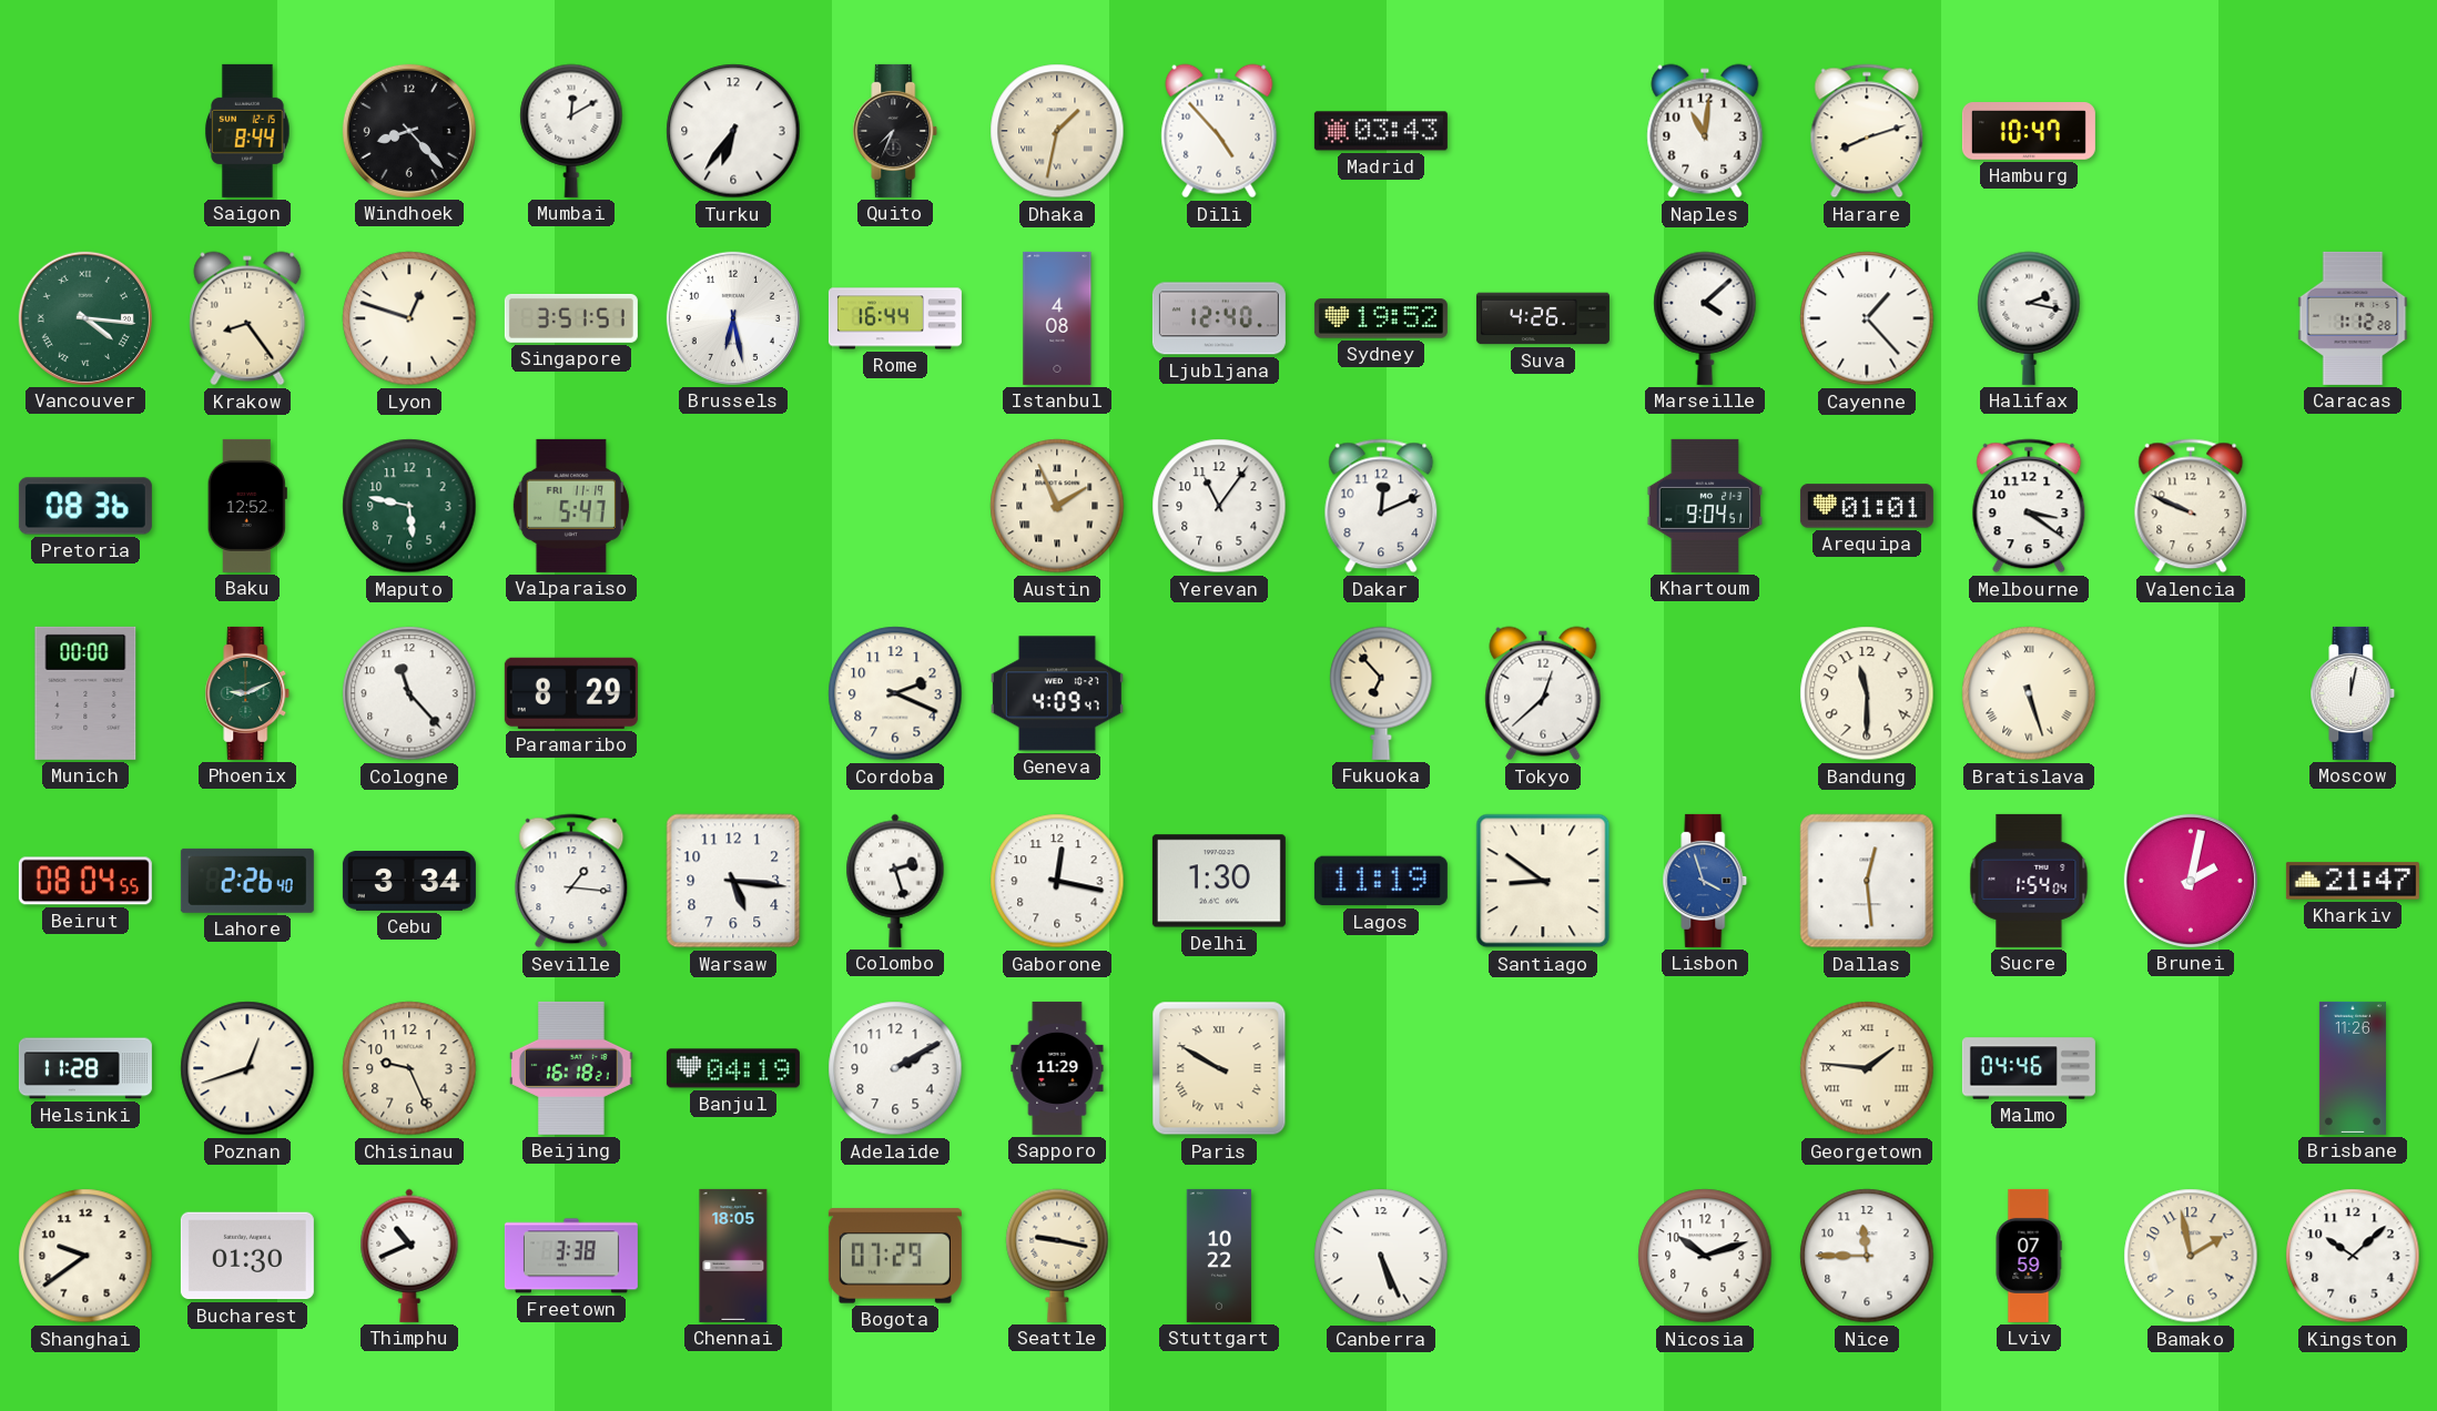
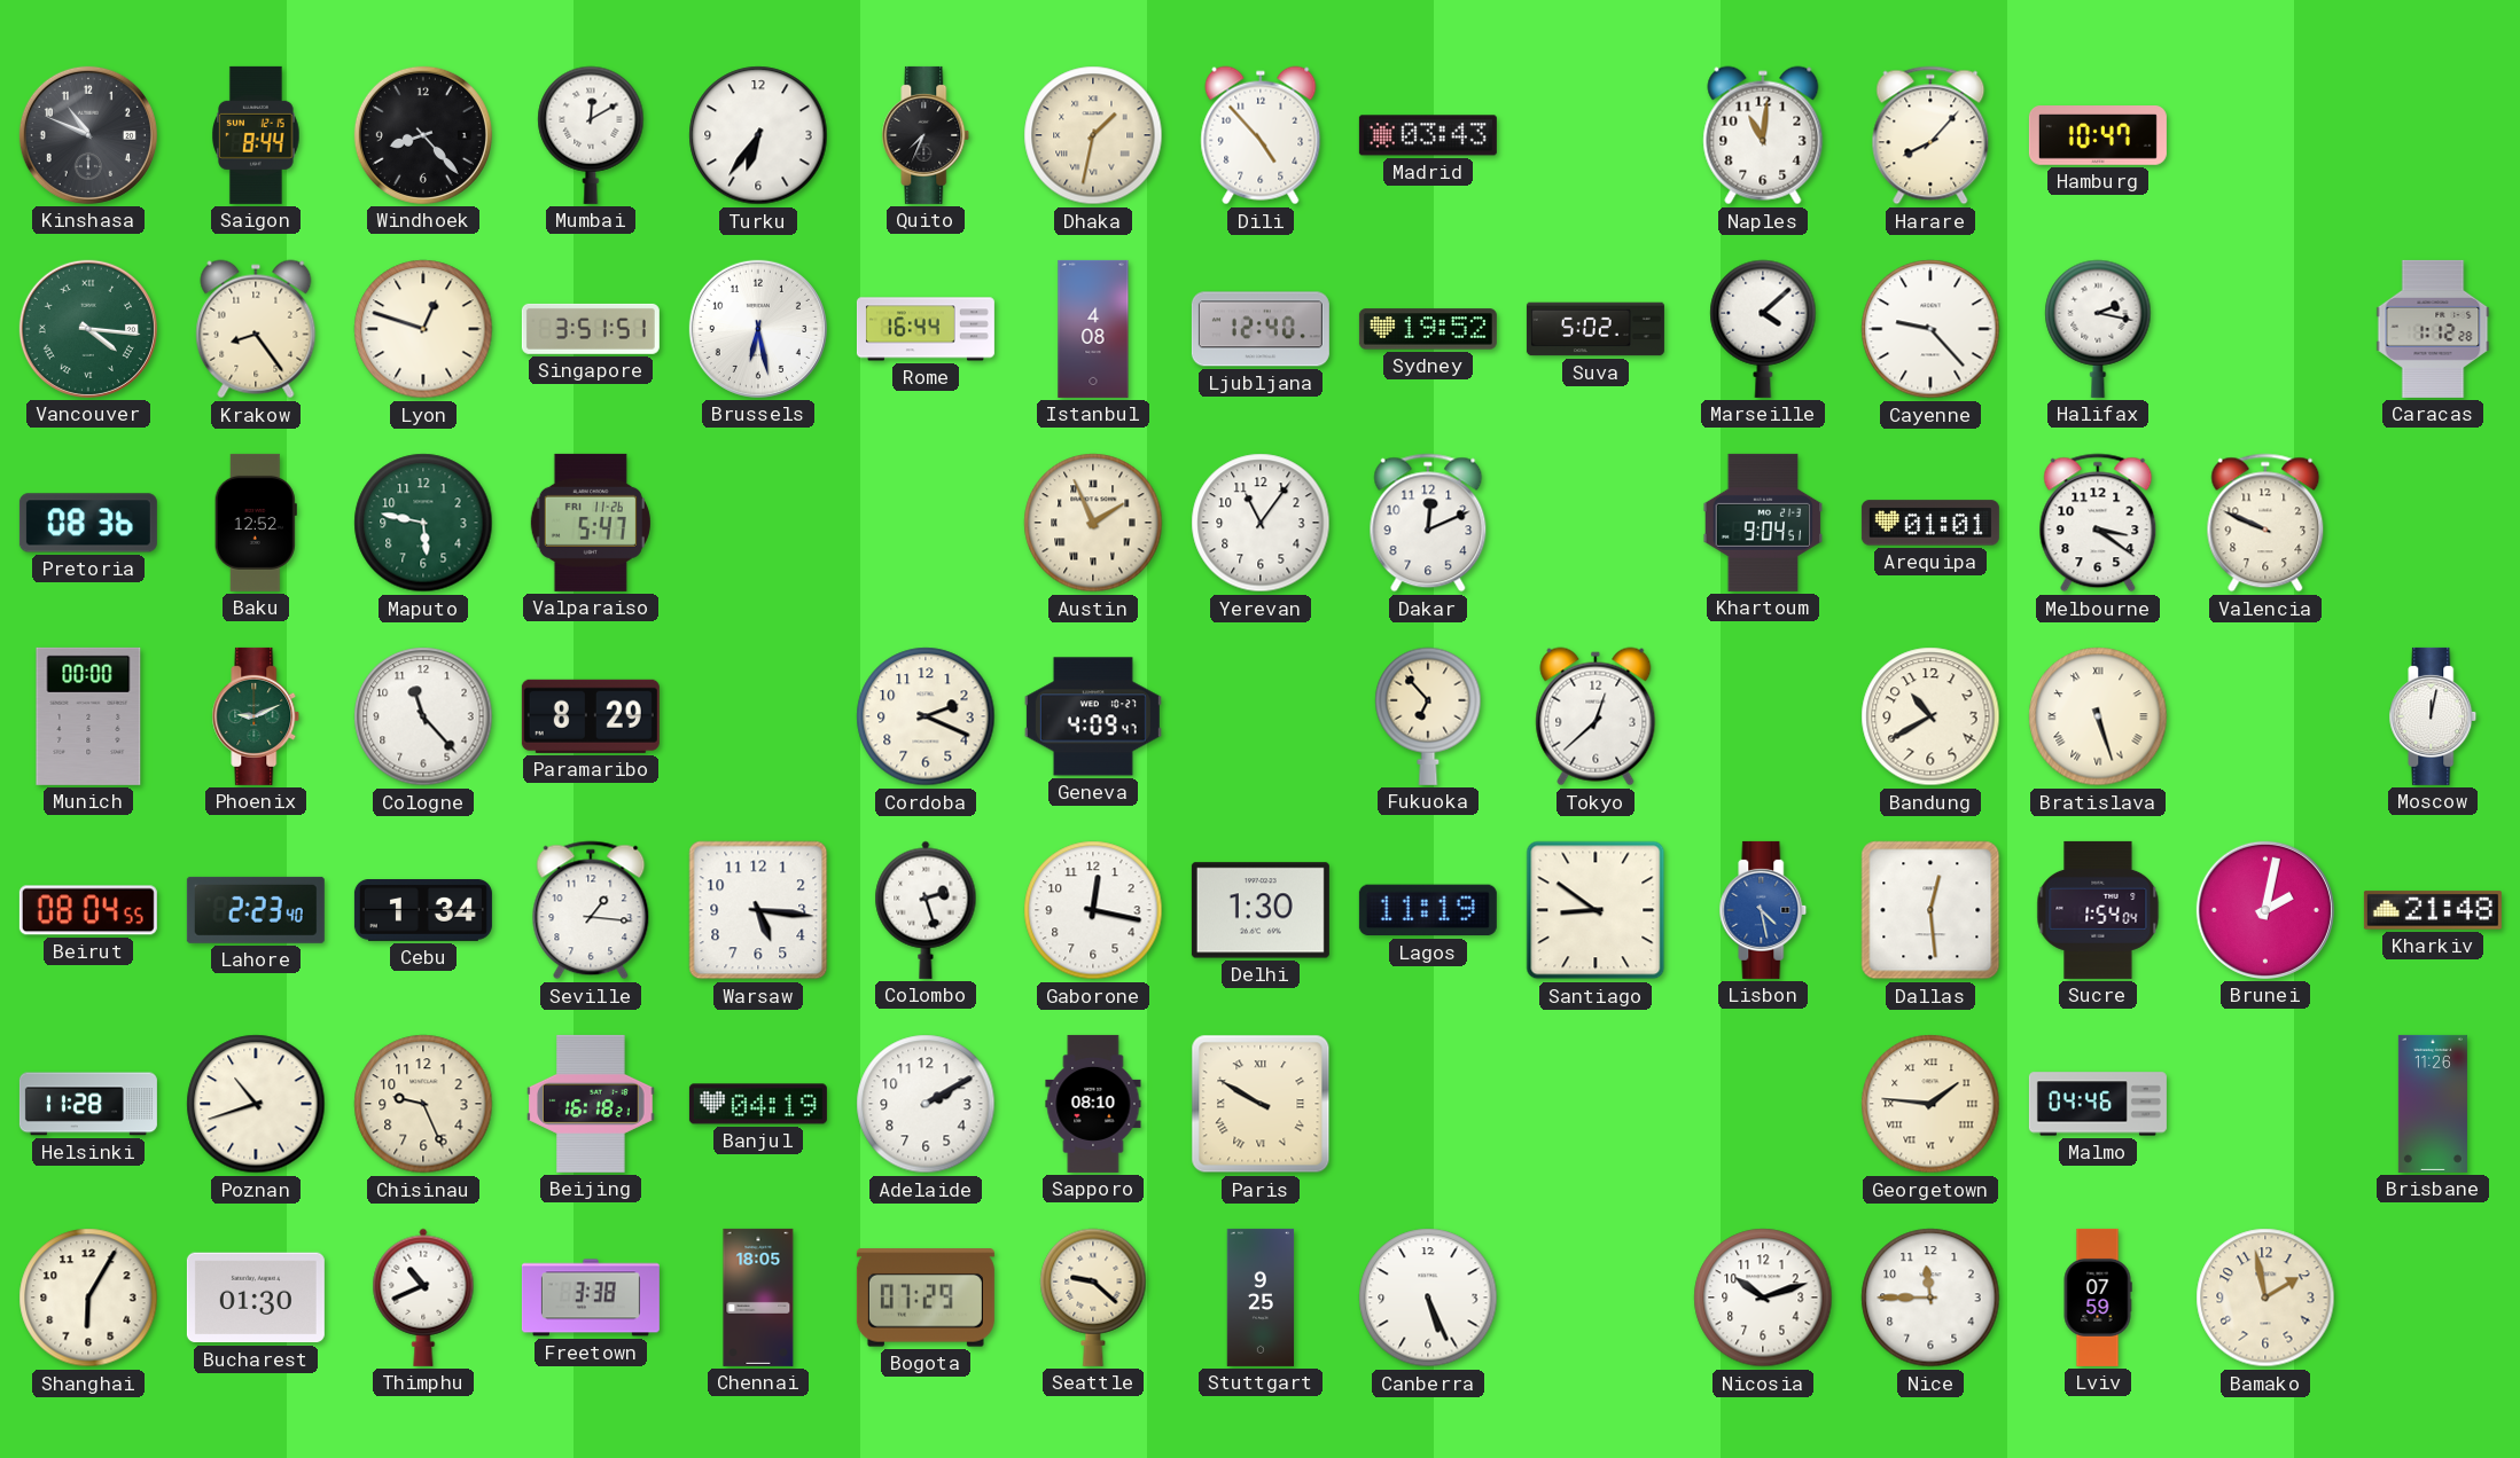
Kinshasa: none -> 10:49
Harare: 8:12 -> 8:07
Suva: 4:26 -> 5:02
Cayenne: 1:23 -> 9:23
Valparaiso date: FRI 11-19 -> FRI 11-26
Bandung: 11:30 -> 10:40
Lahore: 2:26 -> 2:23
Cebu: 3:34 -> 1:34
Lisbon: 3:57 -> 4:28
Kharkiv: 21:47 -> 21:48
Poznan: 12:42 -> 10:42
Sapporo: 11:29 -> 08:10
Shanghai: 9:39 -> 6:05
Seattle: 9:17 -> 9:22
Stuttgart: 10:22 -> 9:25
Kingston: 10:08 -> none
